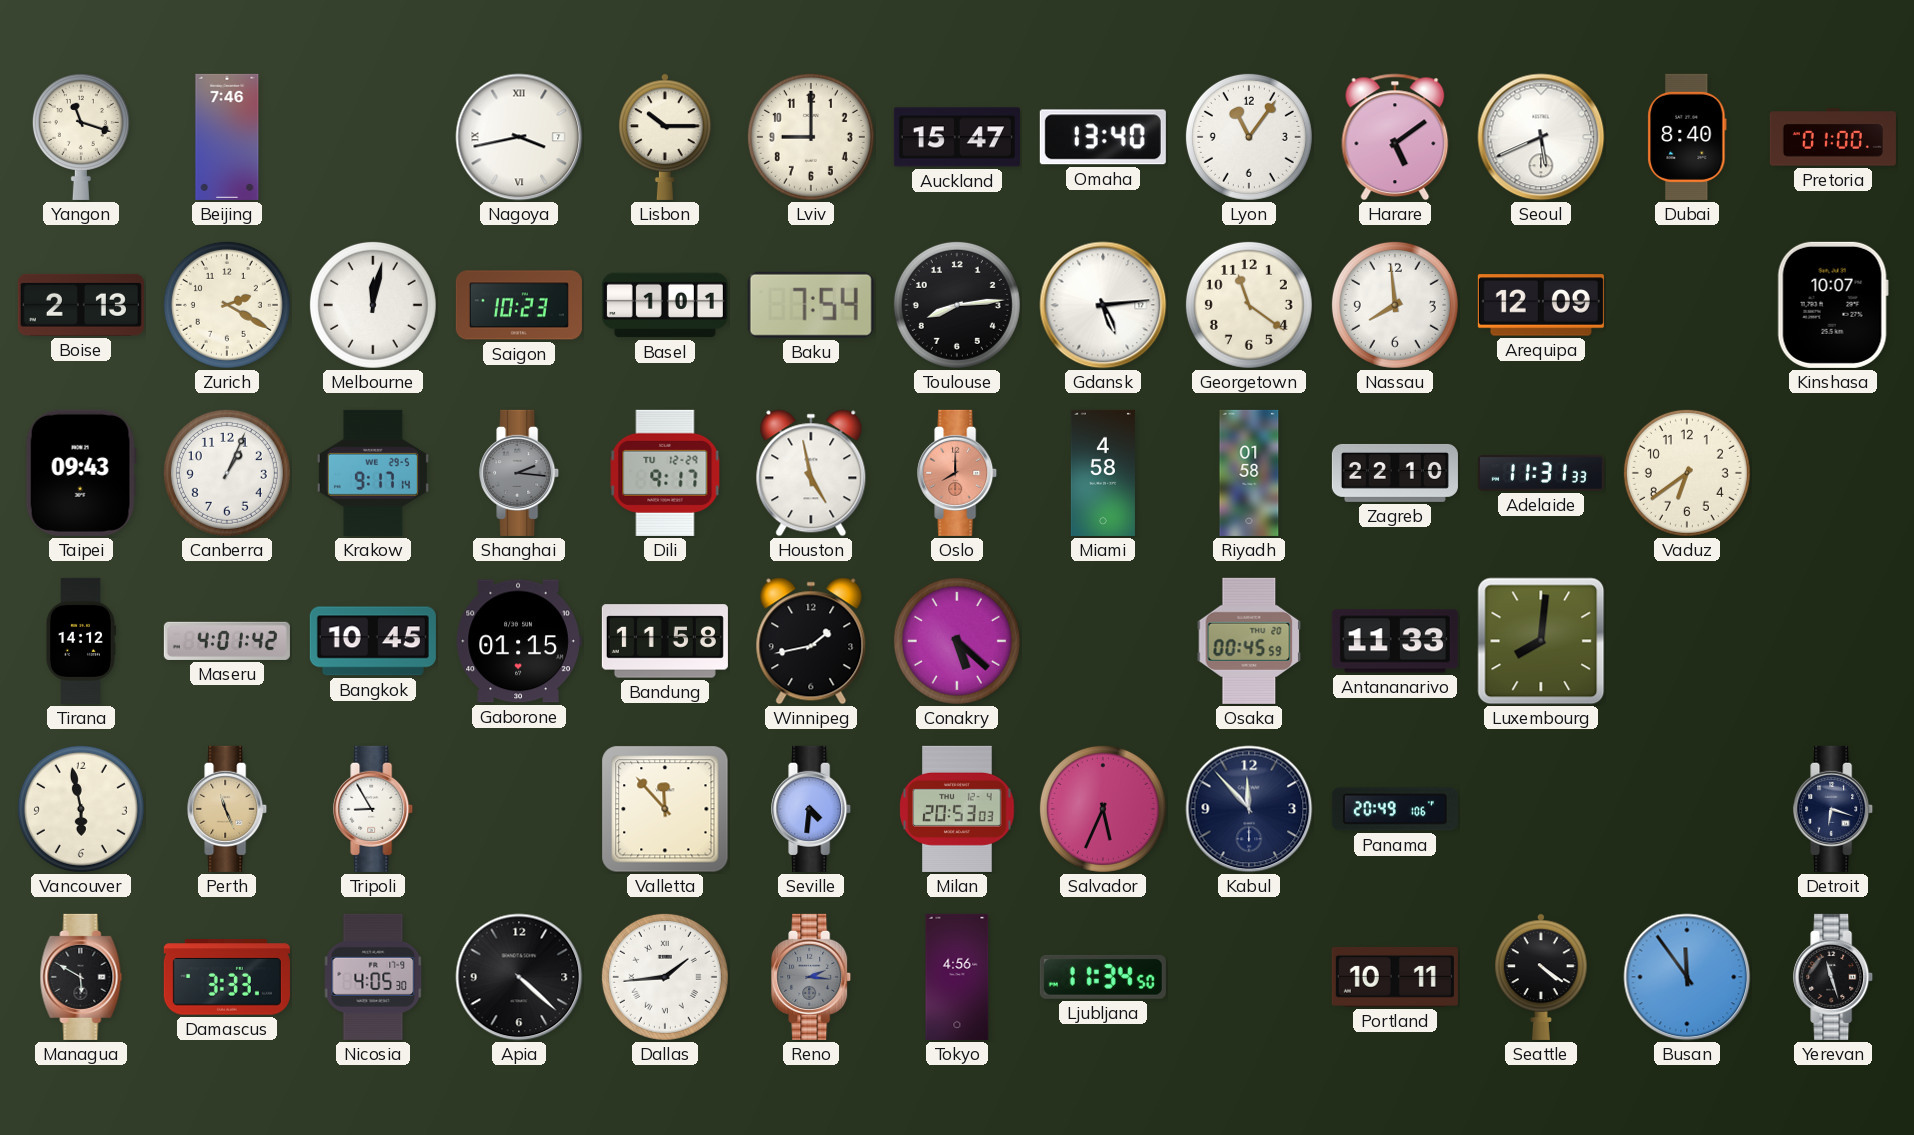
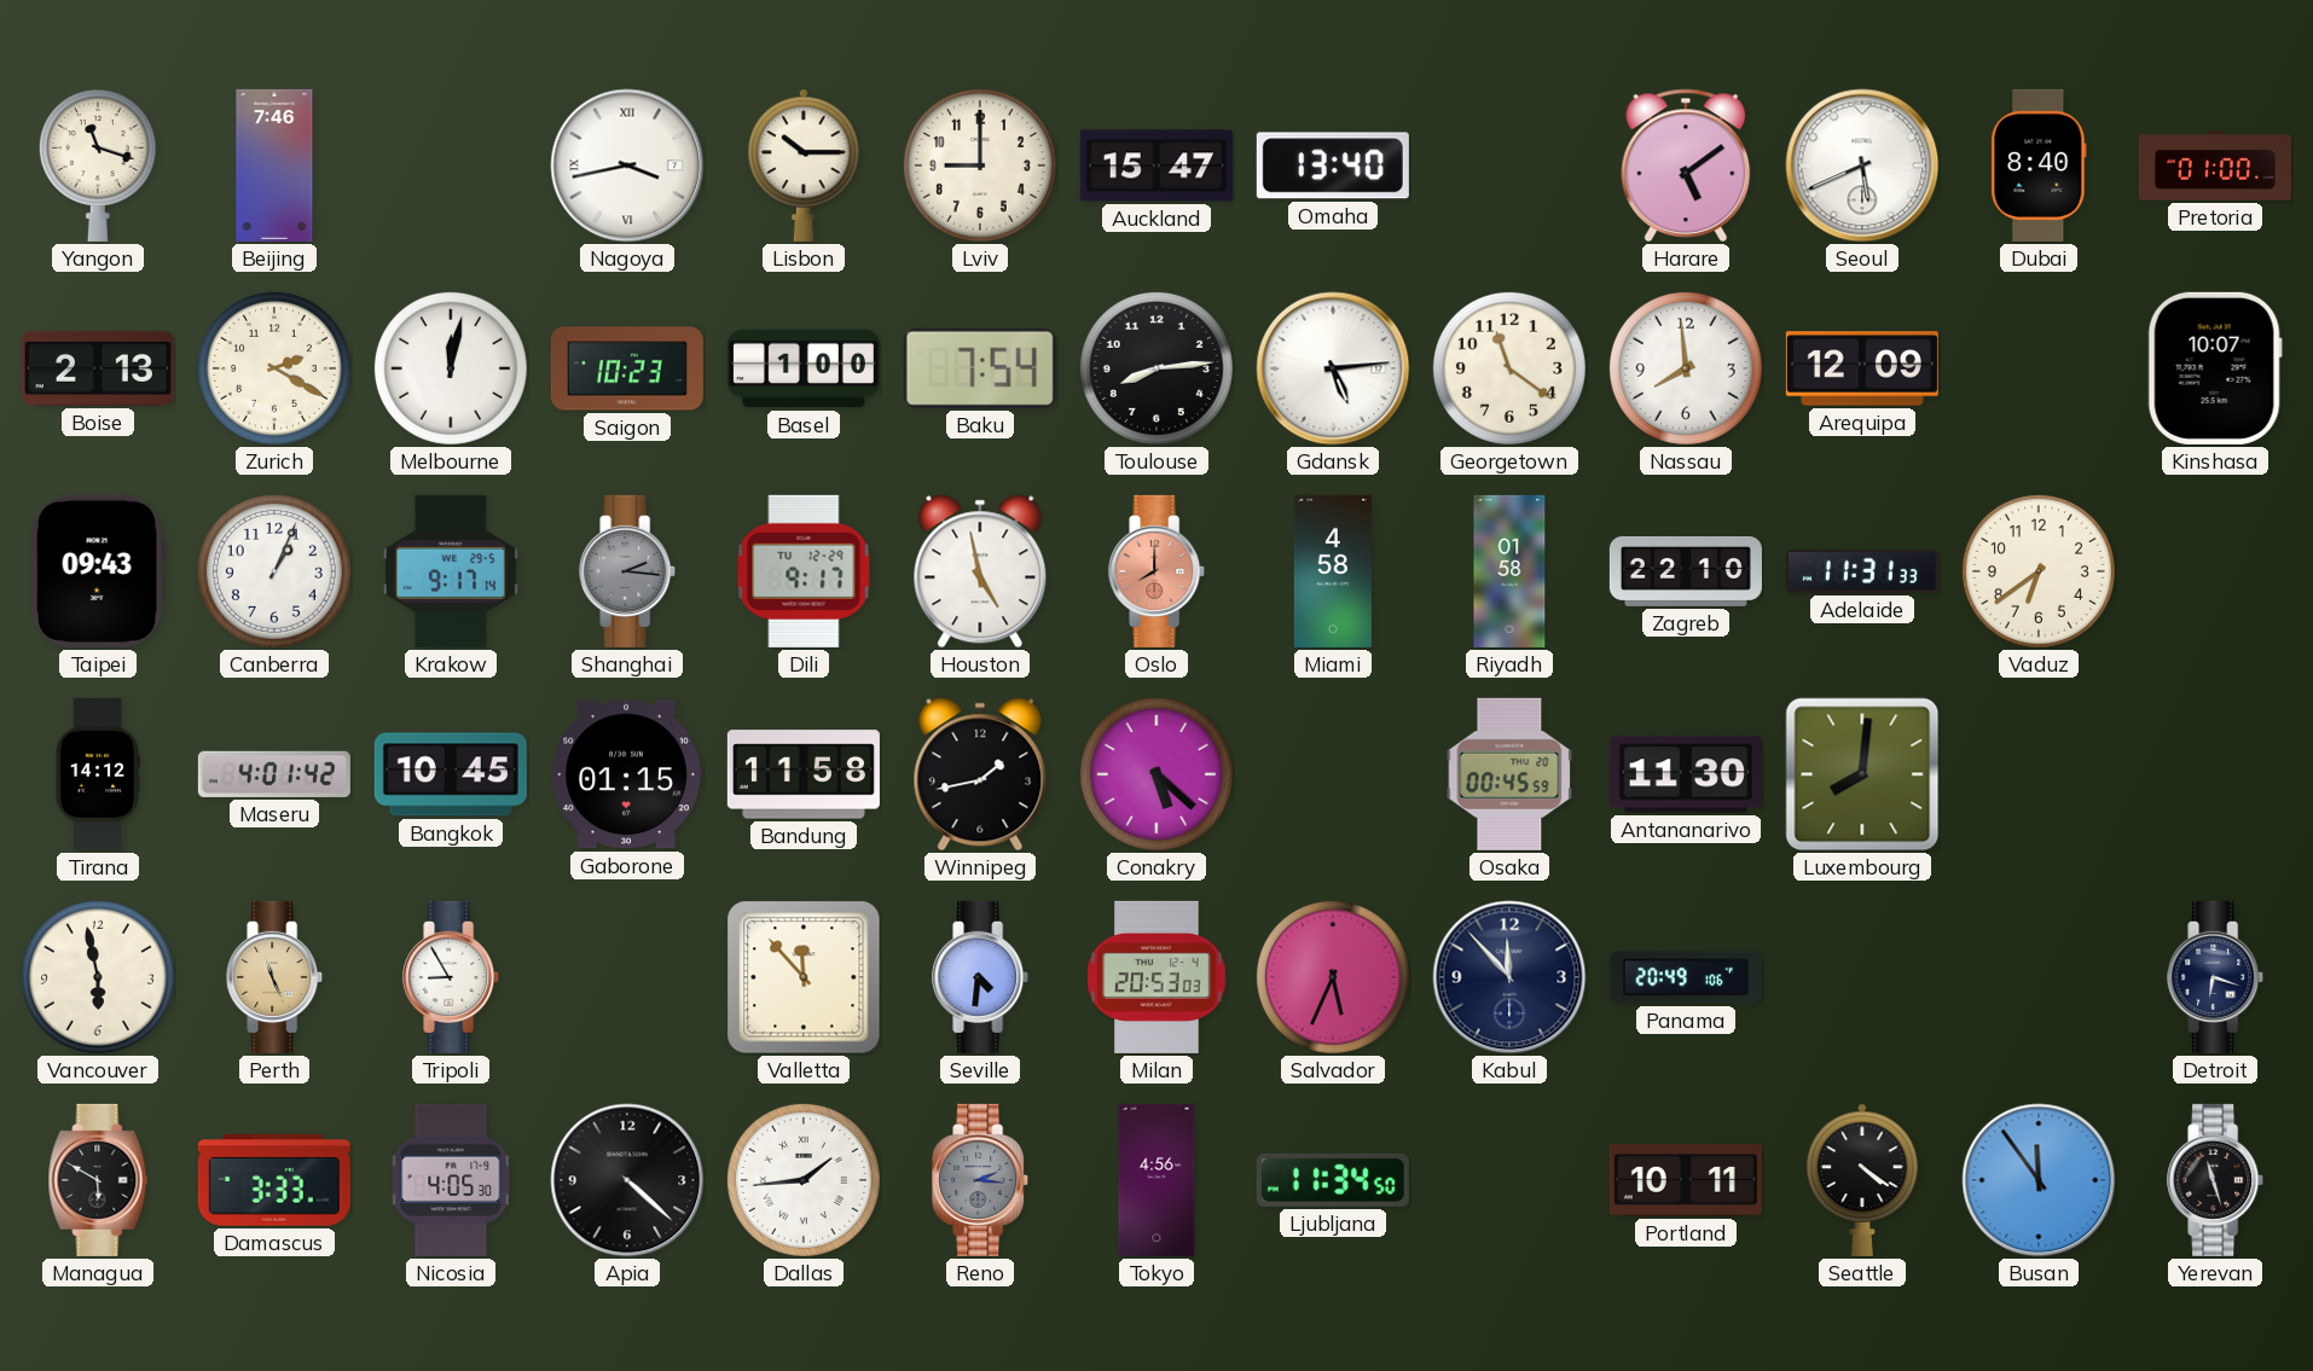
Lyon: 11:06 -> none
Basel: 1:01 -> 1:00
Antananarivo: 11:33 -> 11:30
